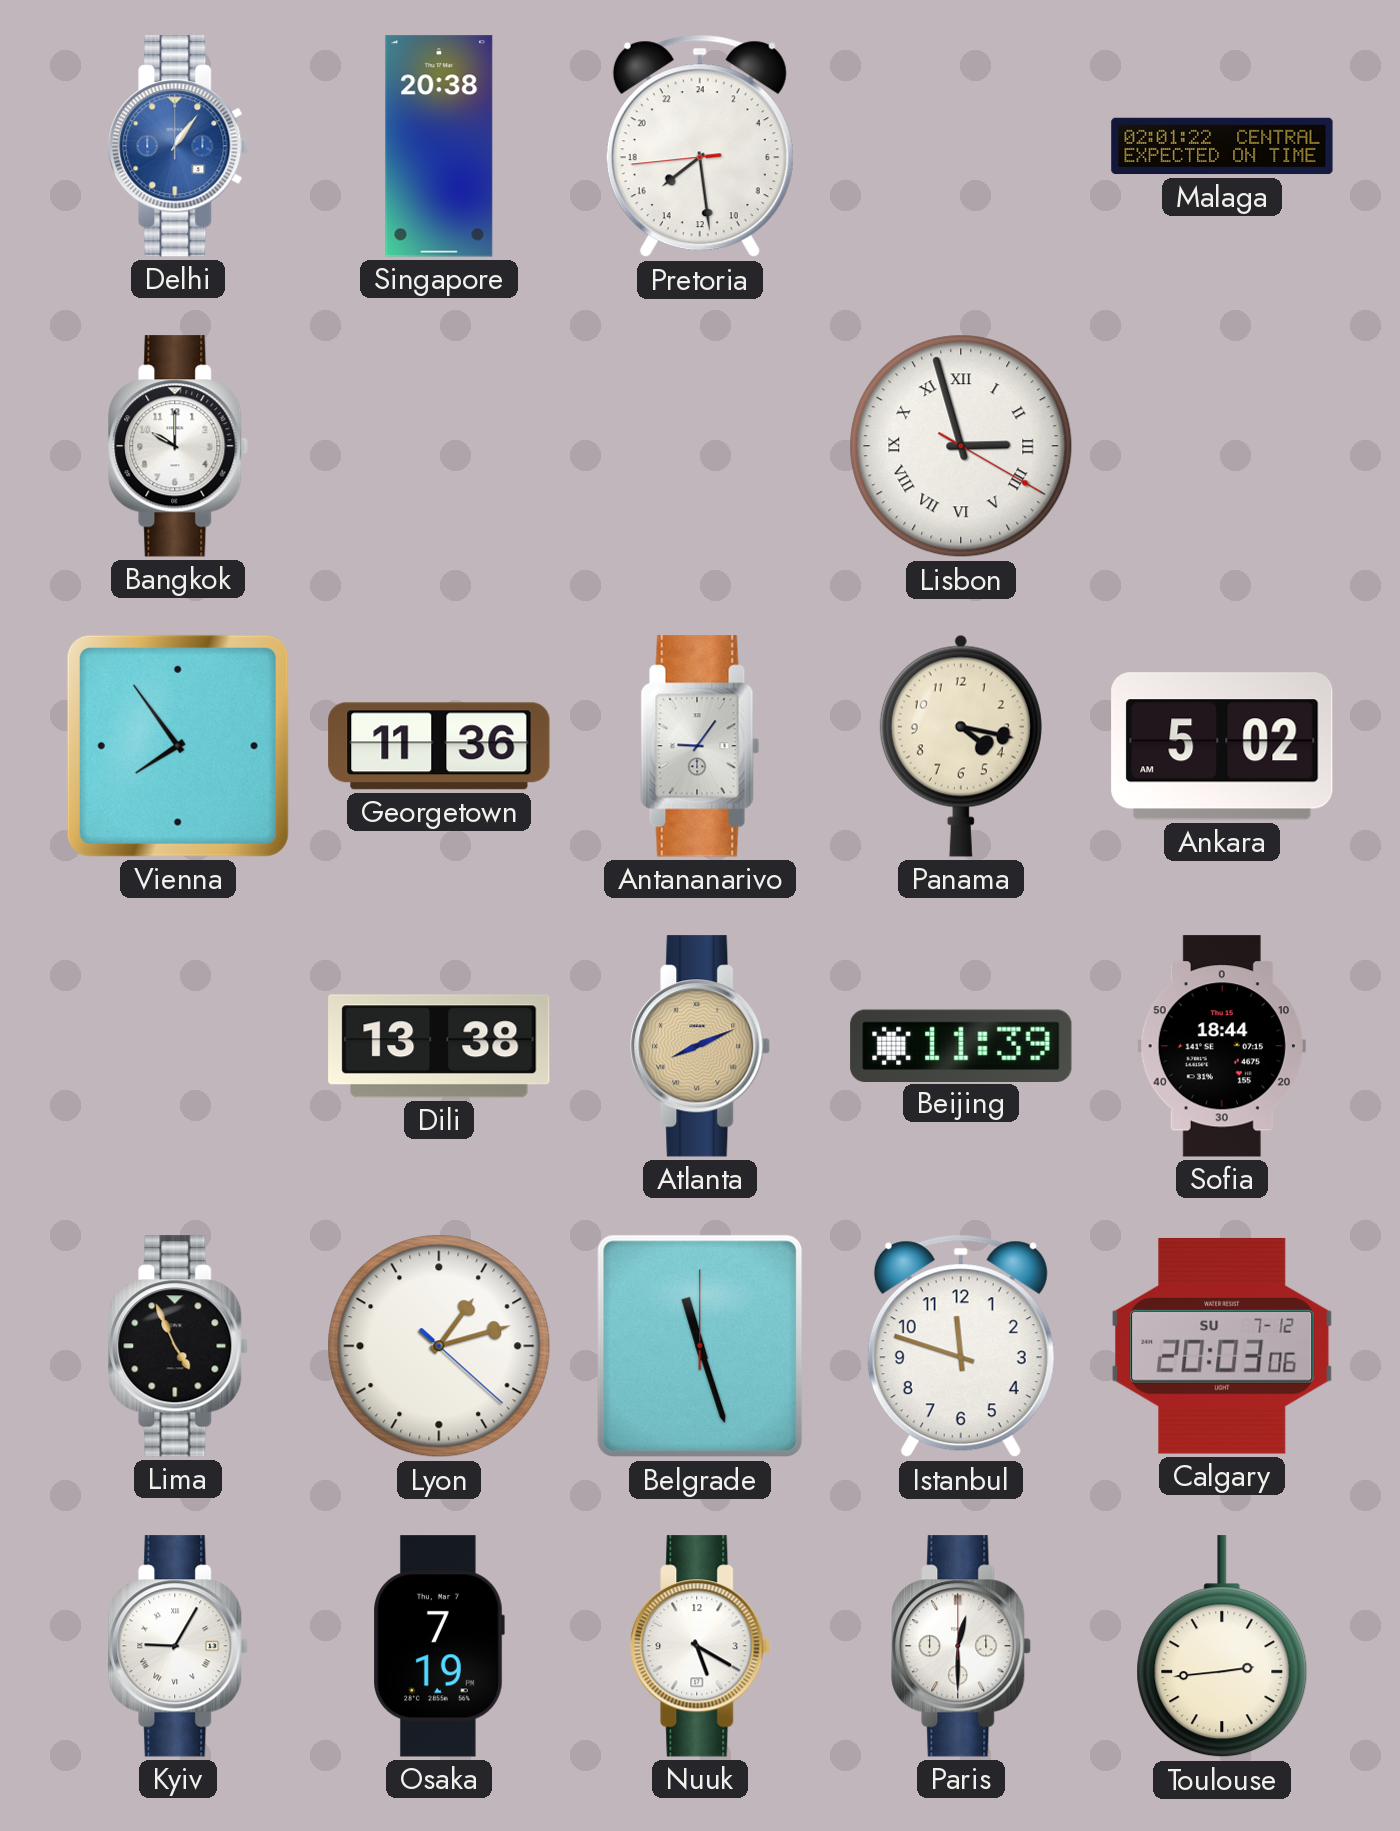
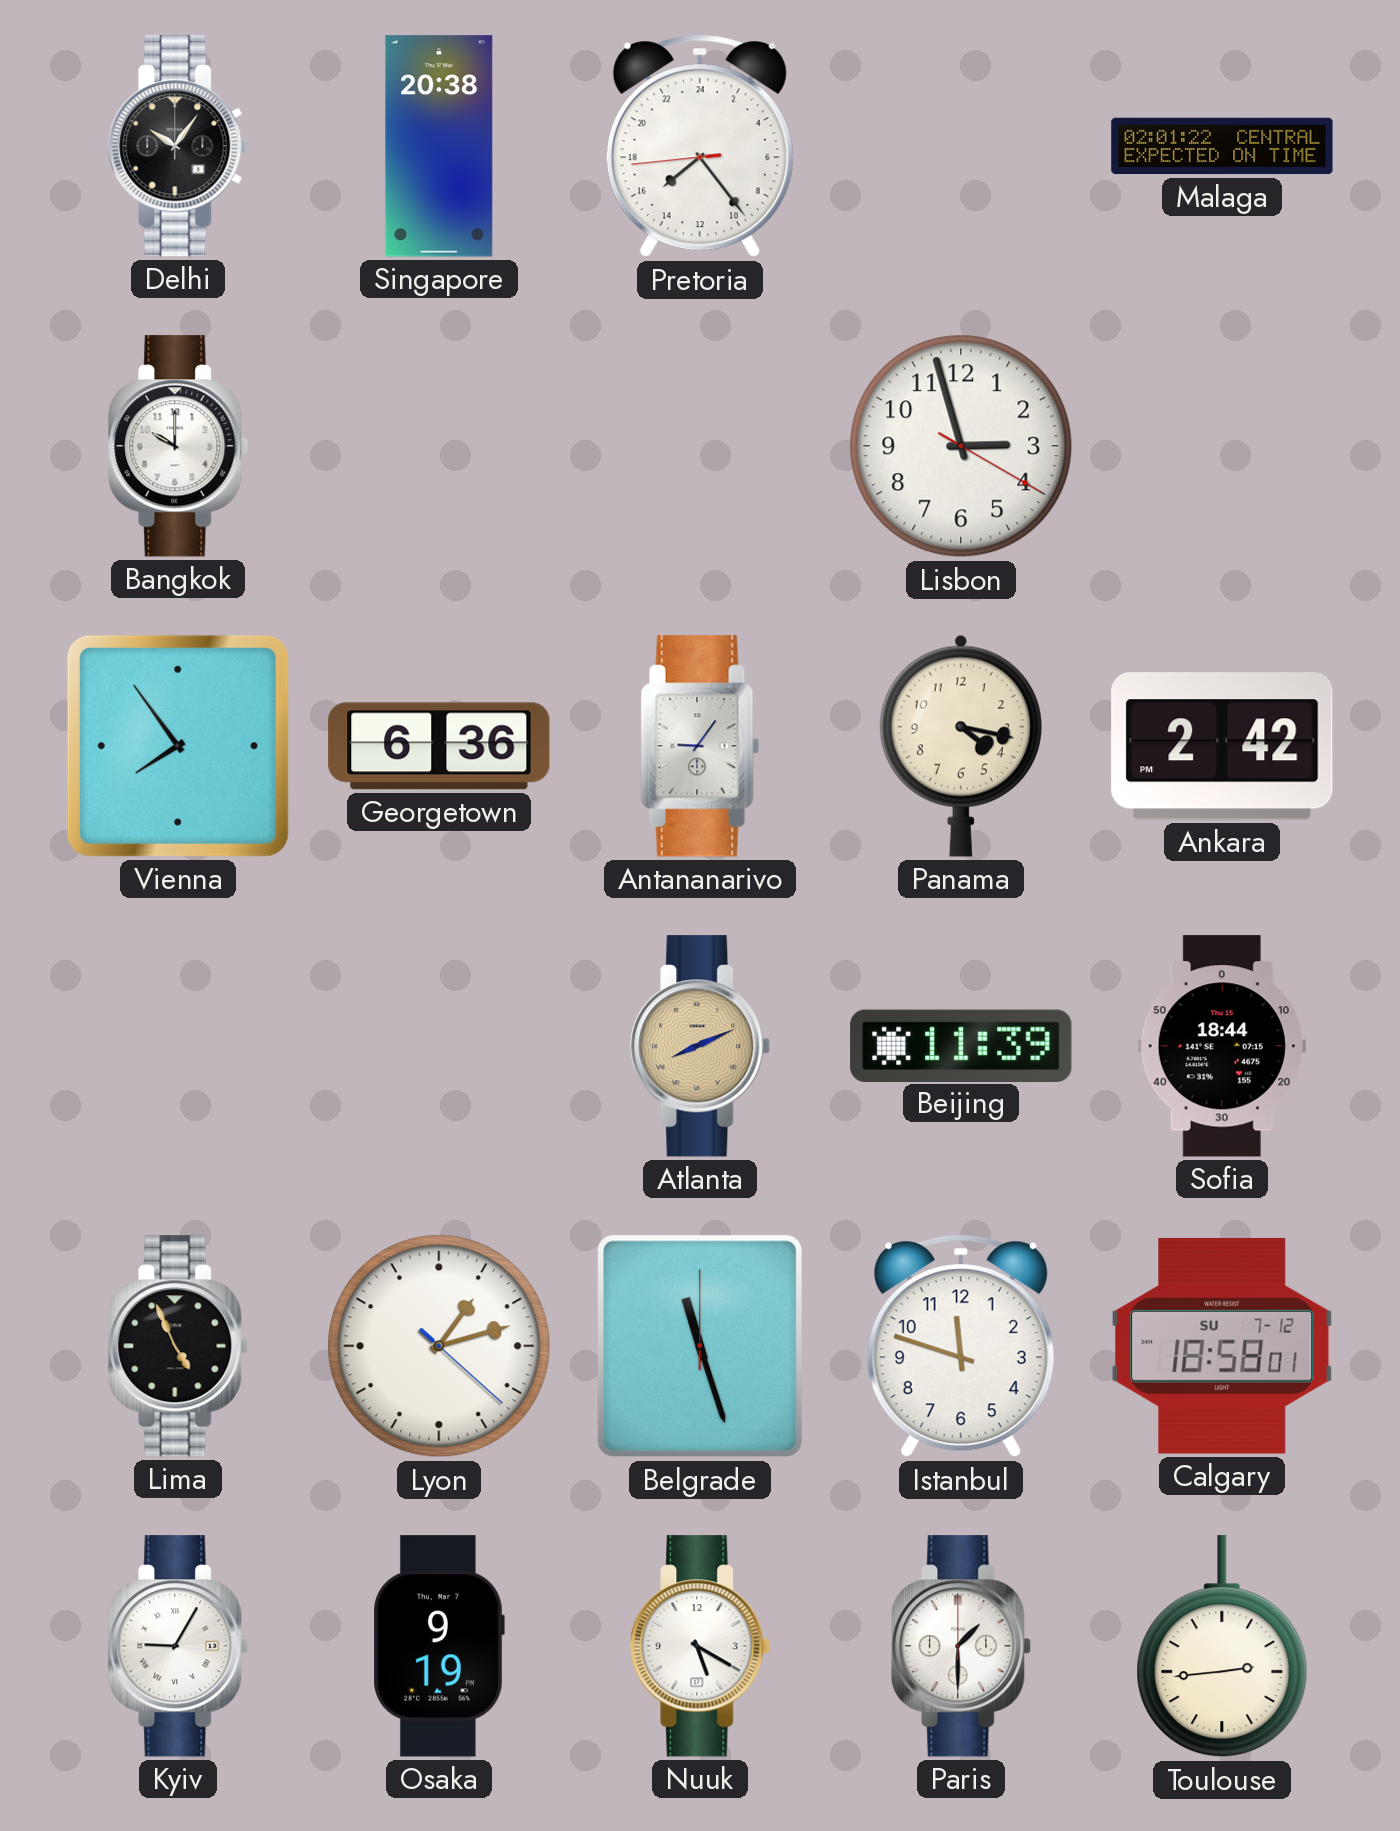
Delhi: 1:06 -> 10:06
Delhi dial: blue -> black
Pretoria: 15:28 -> 15:23
Lisbon numerals: Roman -> Arabic
Georgetown: 11:36 -> 6:36
Ankara: 5:02 -> 2:42
Dili: 13:38 -> none
Calgary: 20:03 -> 18:58
Osaka: 7:19 -> 9:19
Paris: 12:30 -> 1:30
